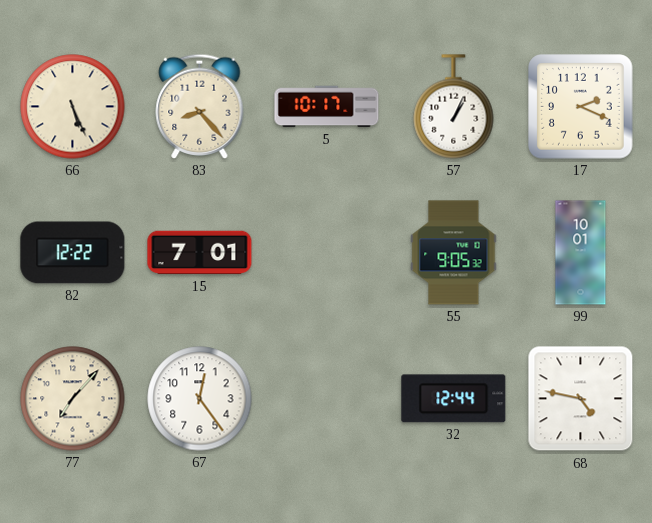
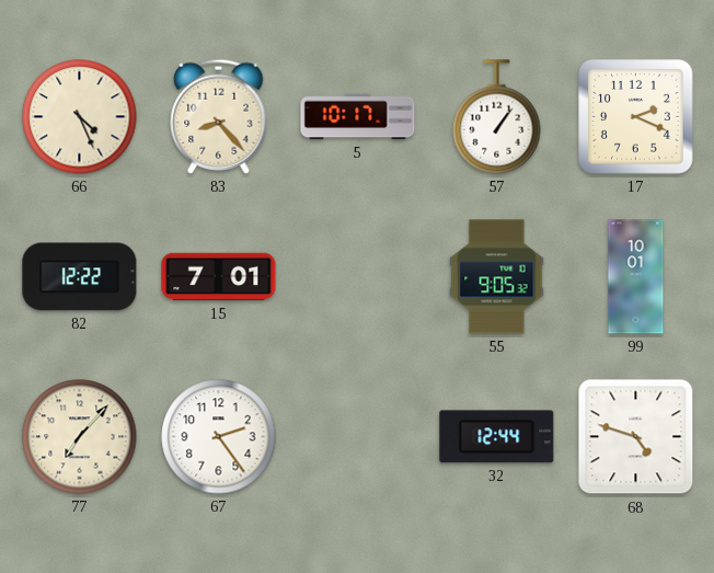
66: 5:26 -> 4:26
57: 1:04 -> 1:06
67: 12:24 -> 2:24
68: 4:47 -> 4:48
